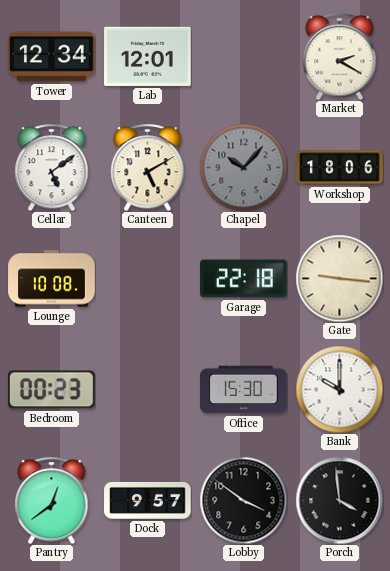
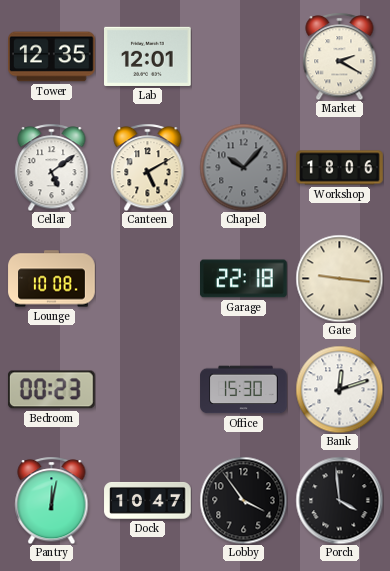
Tower: 12:34 -> 12:35
Bank: 10:00 -> 12:12
Pantry: 12:39 -> 12:02
Dock: 9:57 -> 10:47
Lobby: 3:51 -> 3:54
